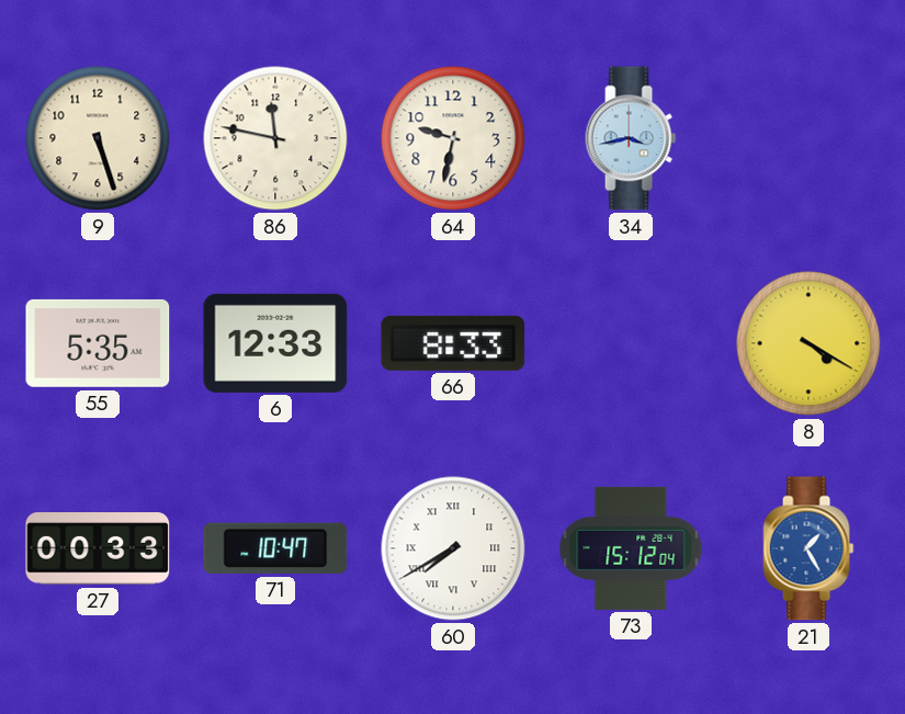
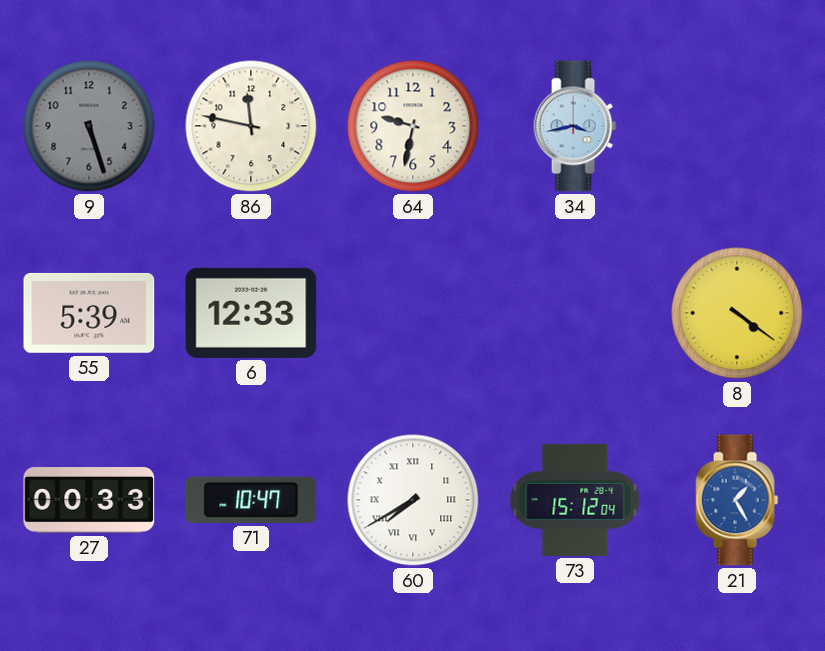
9 dial: cream -> grey
55: 5:35 -> 5:39
66: 8:33 -> none
8: 4:20 -> 4:21
